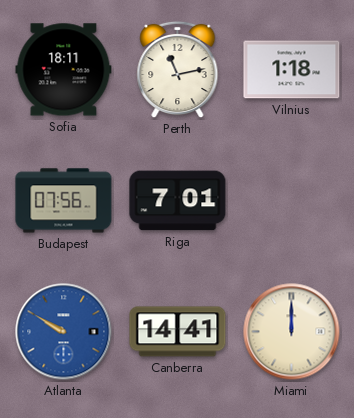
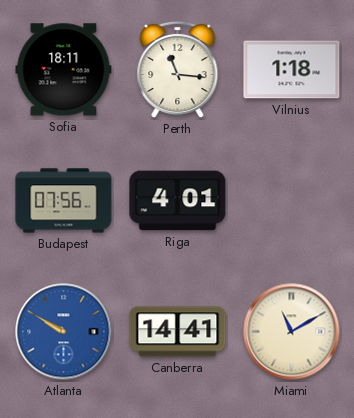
Perth: 11:13 -> 11:16
Riga: 7:01 -> 4:01
Miami: 12:00 -> 11:10
